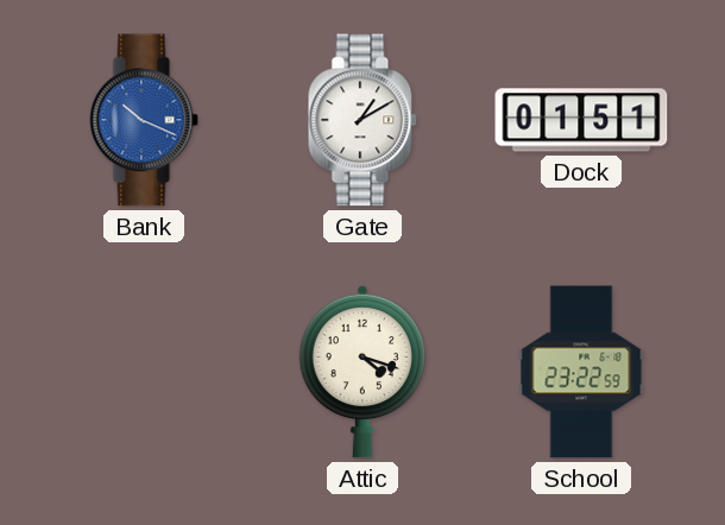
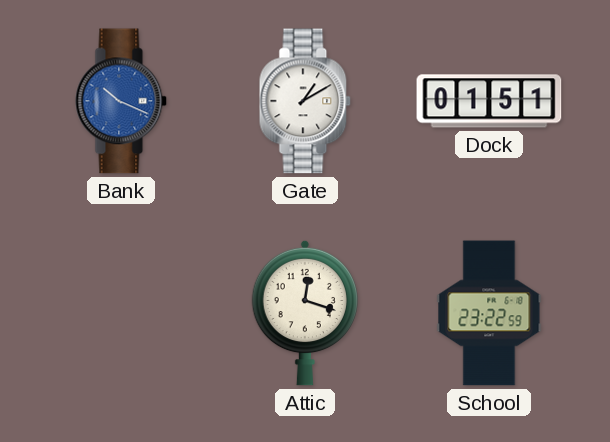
Attic: 4:18 -> 12:18
